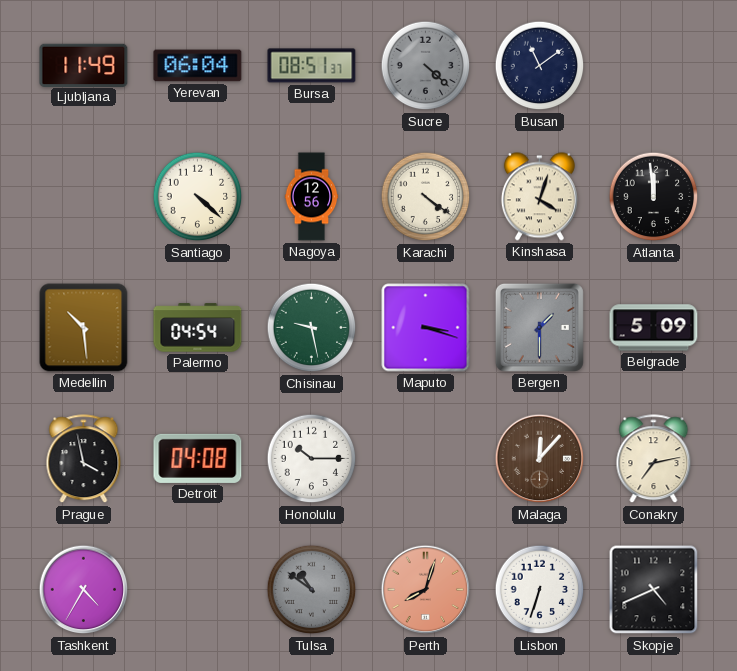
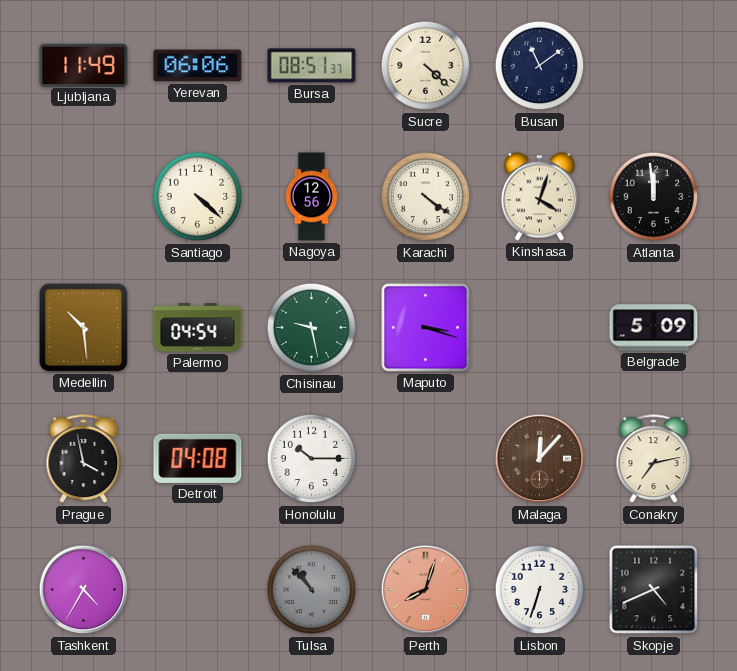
Yerevan: 06:04 -> 06:06
Sucre dial: grey -> cream
Bergen: 1:30 -> none
Tulsa: 10:51 -> 10:53
